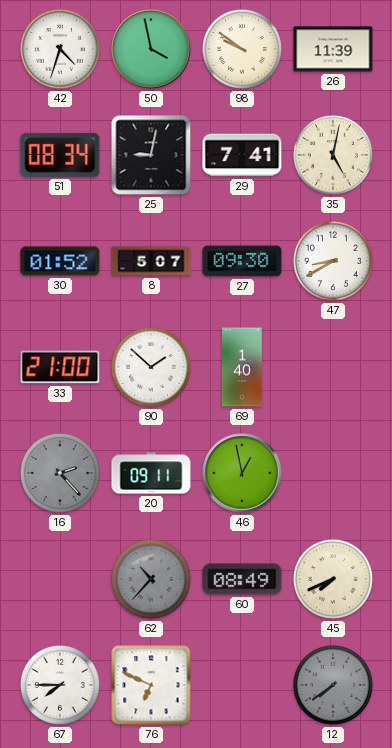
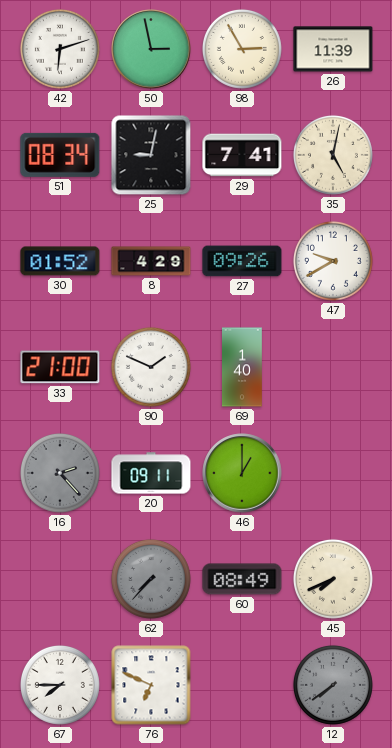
42: 4:33 -> 6:12
50: 3:58 -> 2:58
98: 9:51 -> 2:55
8: 5:07 -> 4:29
27: 09:30 -> 09:26
47: 8:40 -> 9:40
90: 1:52 -> 1:49
46: 12:58 -> 1:00
62: 10:37 -> 7:37
